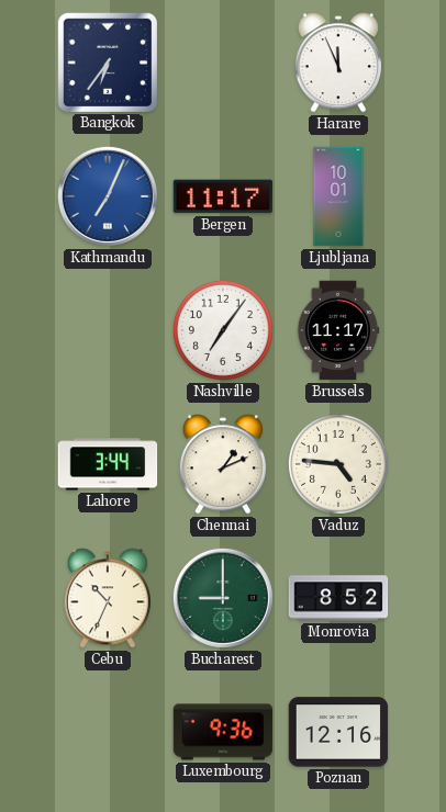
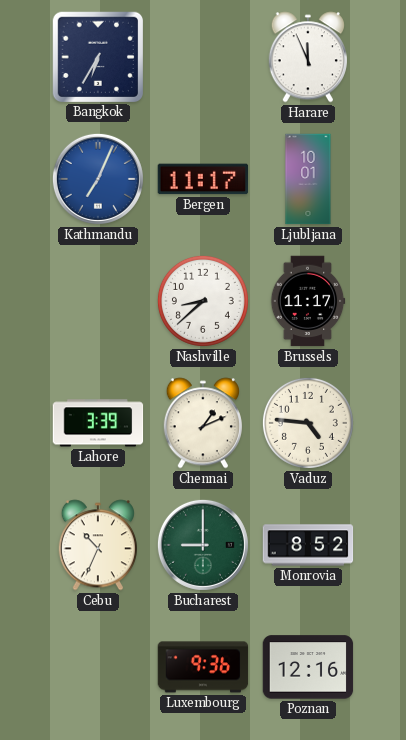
Bangkok: 6:36 -> 6:35
Nashville: 7:06 -> 8:38
Lahore: 3:44 -> 3:39
